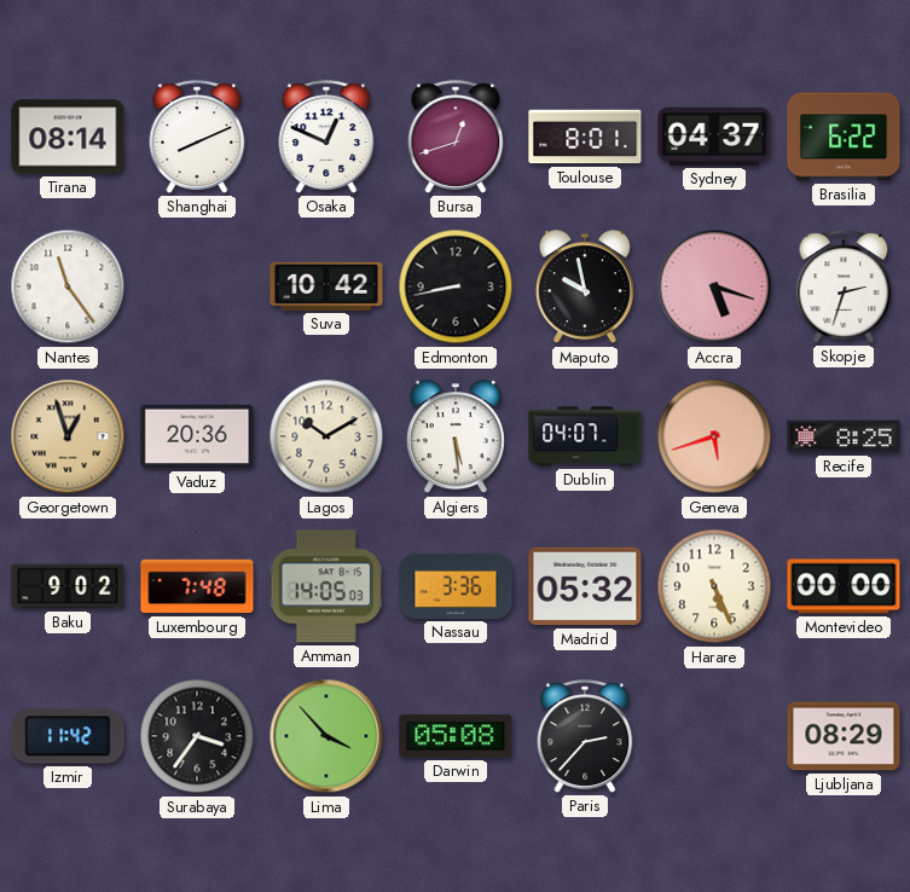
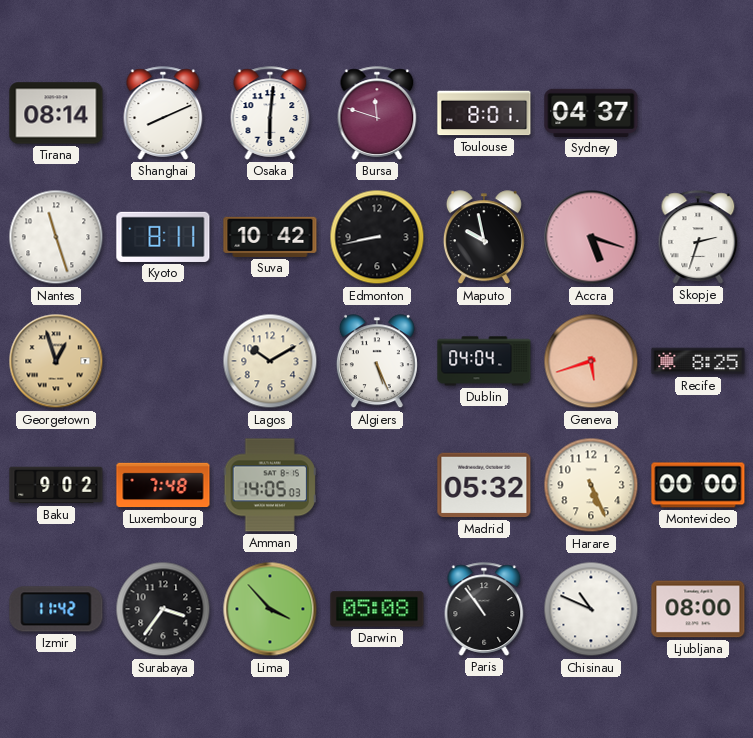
Osaka: 12:49 -> 6:01
Bursa: 12:42 -> 11:48
Brasilia: 6:22 -> none
Nantes: 11:24 -> 11:27
Kyoto: none -> 8:11
Vaduz: 20:36 -> none
Algiers: 5:29 -> 5:26
Dublin: 04:07 -> 04:04
Nassau: 3:36 -> none
Paris: 2:37 -> 10:54
Chisinau: none -> 10:49
Ljubljana: 08:29 -> 08:00
